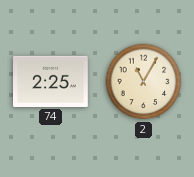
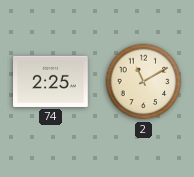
2: 11:05 -> 11:10
